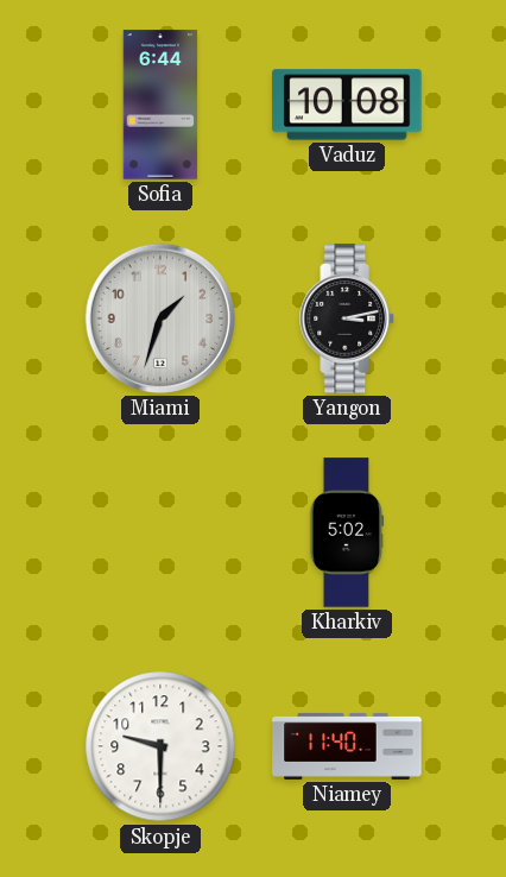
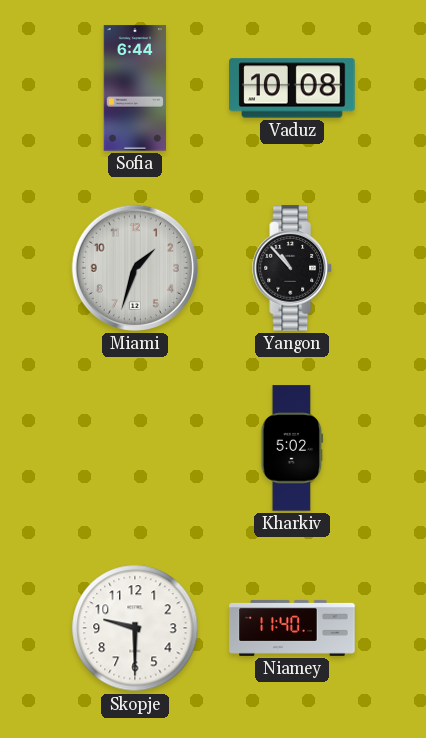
Yangon: 3:13 -> 10:53
